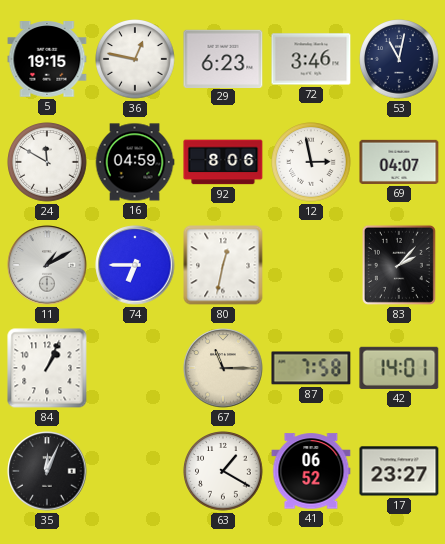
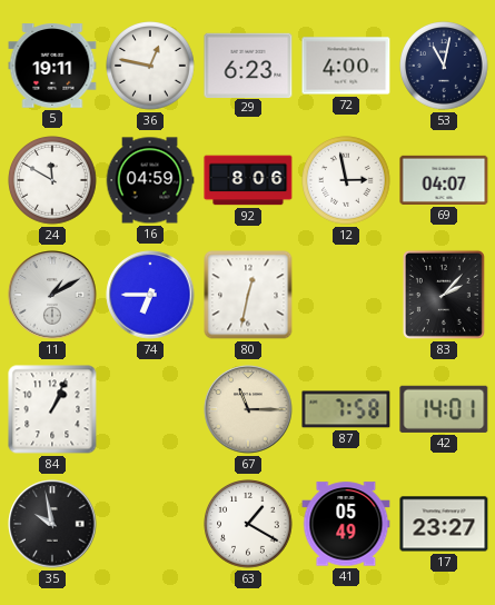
5: 19:15 -> 19:11
72: 3:46 -> 4:00
35: 12:04 -> 9:58
41: 06:52 -> 05:49
